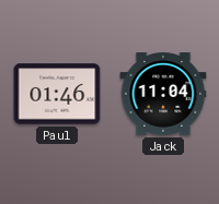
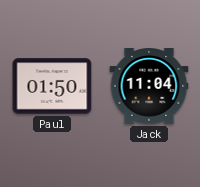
Paul: 01:46 -> 01:50
